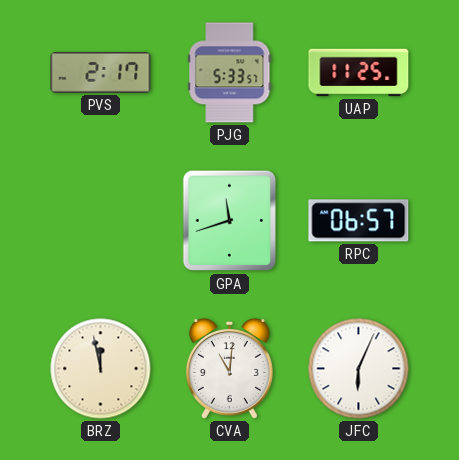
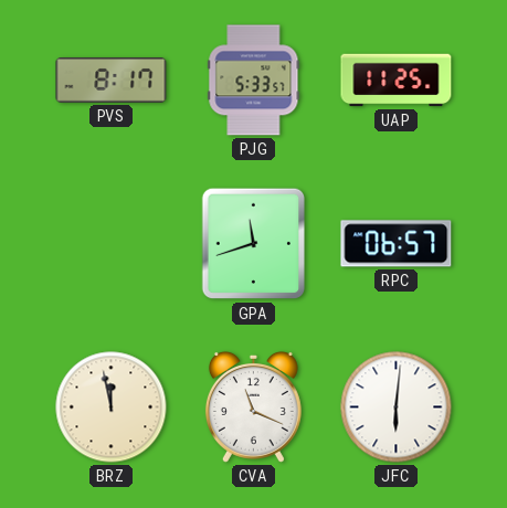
PVS: 2:17 -> 8:17
CVA: 11:01 -> 11:19
JFC: 6:04 -> 6:01
